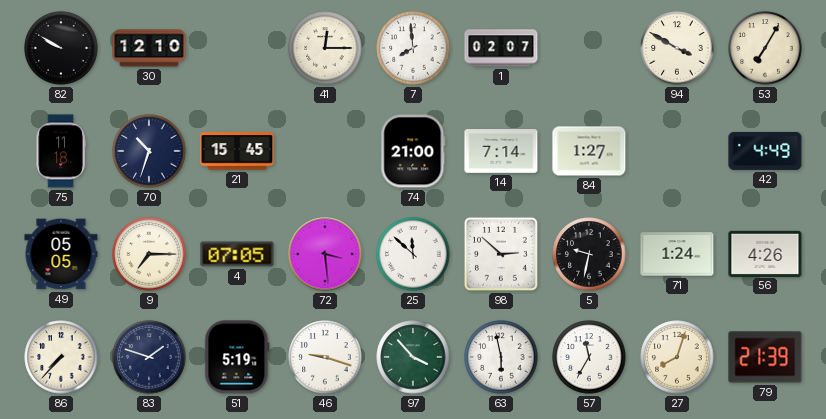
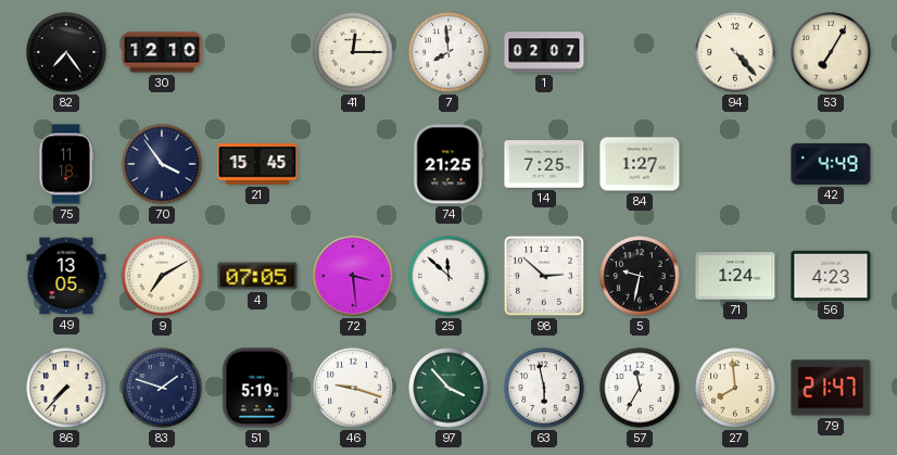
82: 9:50 -> 7:24
94: 3:50 -> 4:23
70: 10:33 -> 3:54
74: 21:00 -> 21:25
14: 7:14 -> 7:25
49: 05:05 -> 13:05
9: 7:15 -> 7:10
56: 4:26 -> 4:23
27: 8:03 -> 7:59
79: 21:39 -> 21:47
